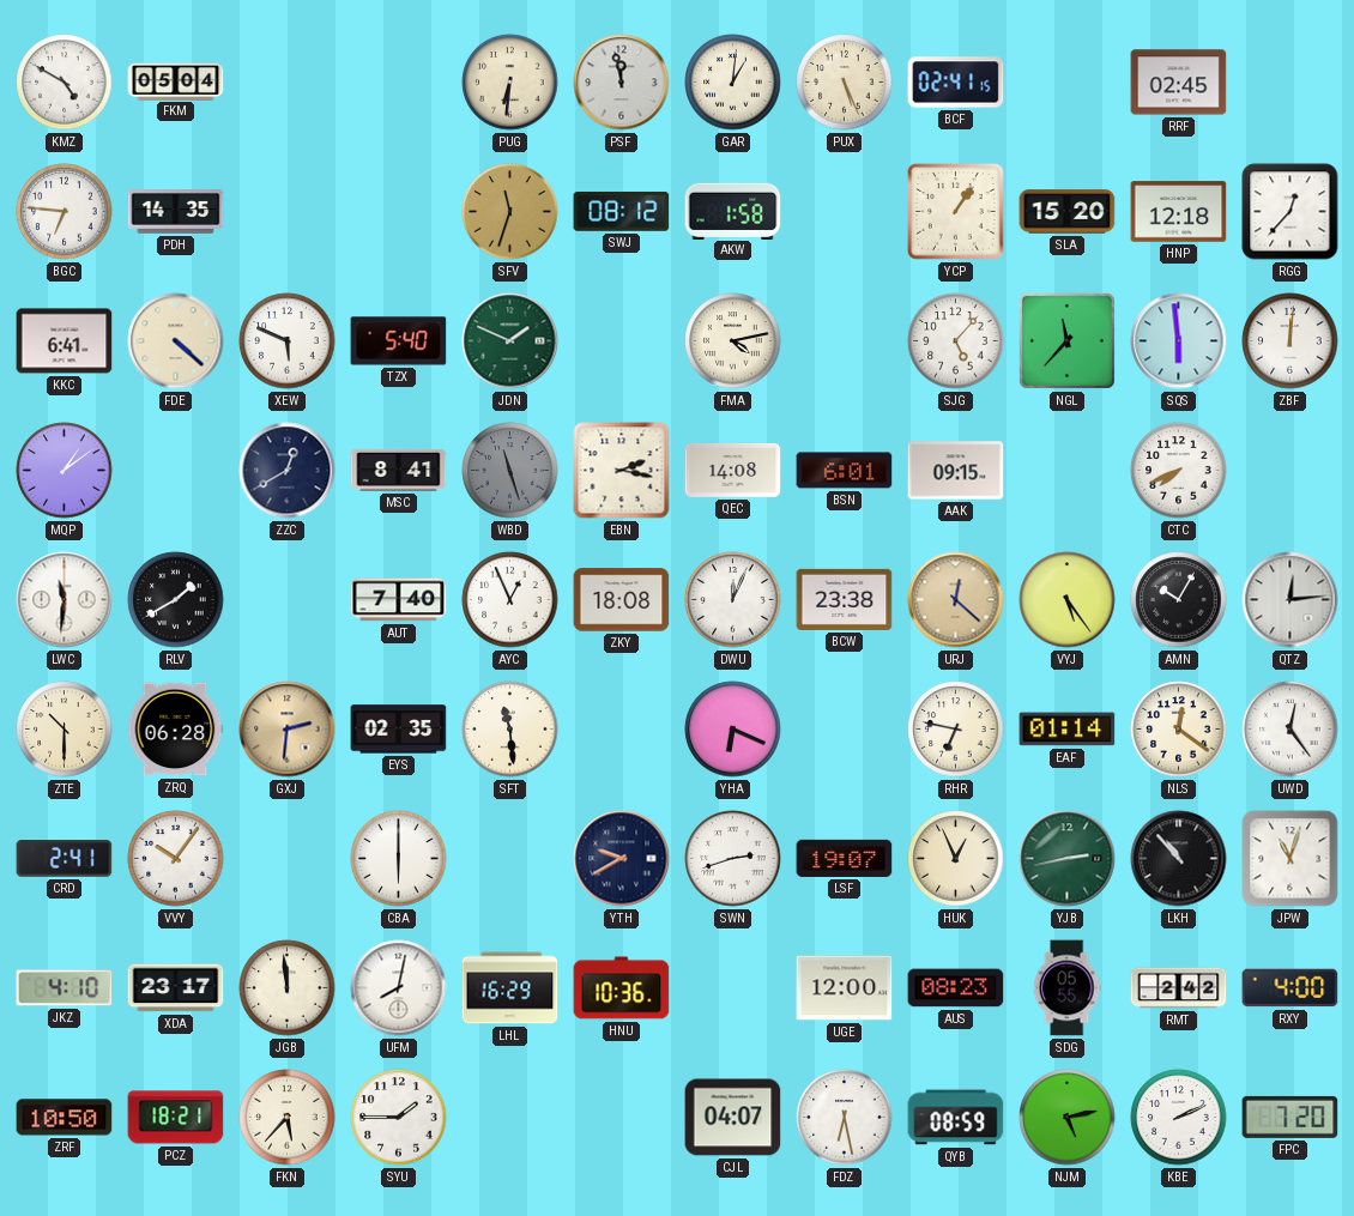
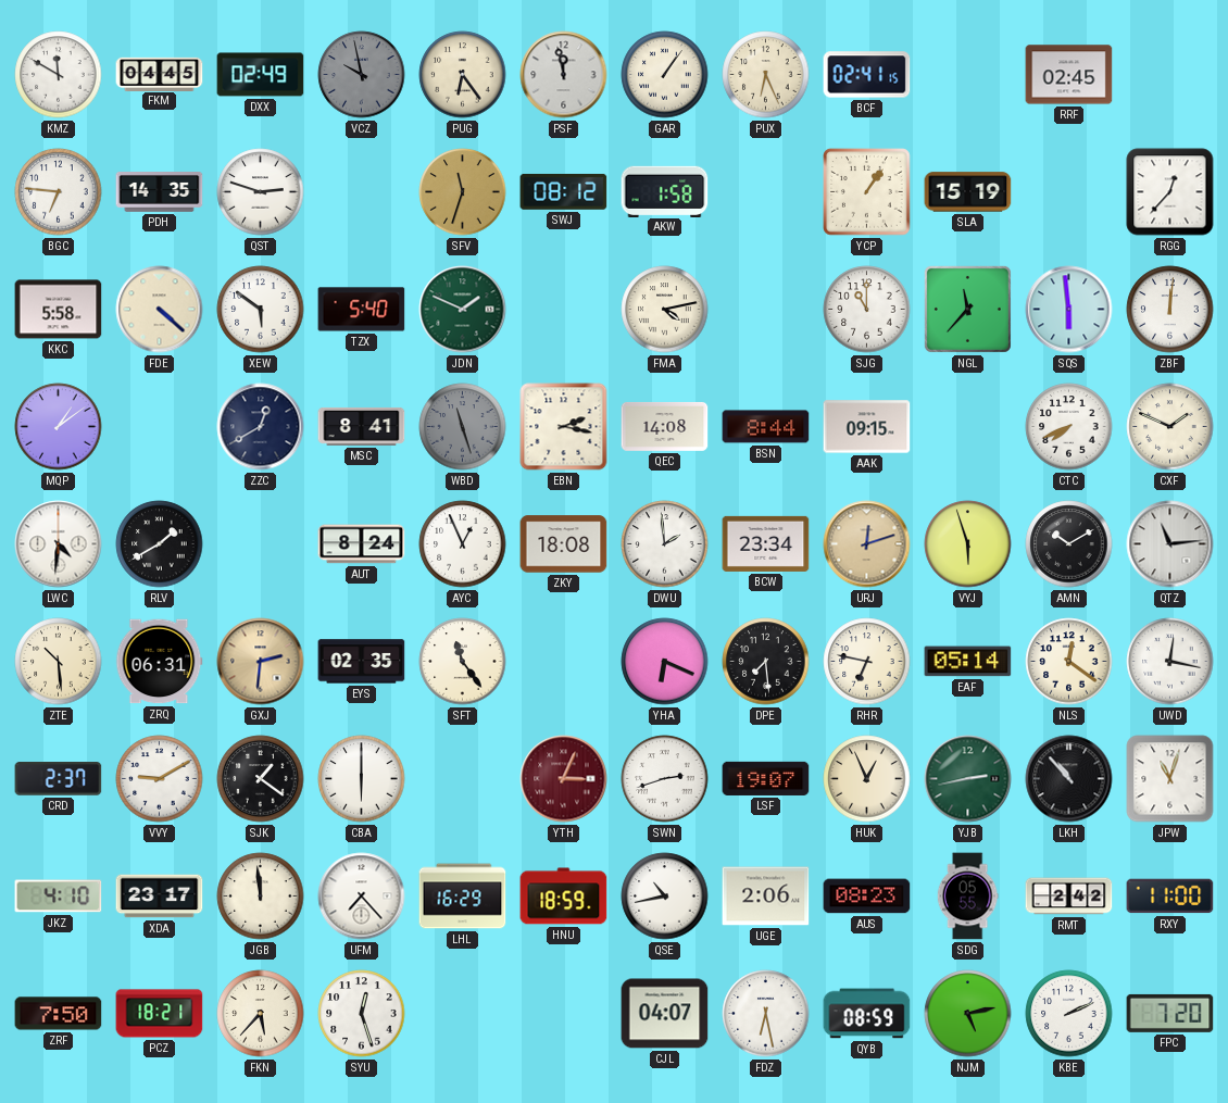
KMZ: 4:50 -> 11:50
FKM: 05:04 -> 04:45
DXX: none -> 02:49
VCZ: none -> 9:58
PUG: 6:31 -> 6:24
GAR: 1:01 -> 1:06
PUX: 5:26 -> 6:26
QST: none -> 2:48
SLA: 15:20 -> 15:19
HNP: 12:18 -> none
KKC: 6:41 -> 5:58
XEW: 5:49 -> 5:51
SJG: 5:07 -> 11:00
BSN: 6:01 -> 8:44
CXF: none -> 1:49
LWC: 11:31 -> 4:31
AUT: 7:40 -> 8:24
DWU: 12:04 -> 1:59
BCW: 23:38 -> 23:34
URJ: 12:22 -> 12:12
VYJ: 5:24 -> 5:57
AMN: 10:05 -> 10:10
QTZ: 12:14 -> 11:14
ZTE: 10:30 -> 10:29
ZRQ: 06:28 -> 06:31
SFT: 11:29 -> 11:24
DPE: none -> 7:29
EAF: 01:14 -> 05:14
UWD: 12:24 -> 12:17
CRD: 2:41 -> 2:37
VVY: 10:06 -> 9:10
SJK: none -> 1:21
YTH: 9:40 -> 3:04
YTH dial: navy -> burgundy
UFM: 8:02 -> 7:23
HNU: 10:36 -> 18:59
QSE: none -> 10:43
UGE: 12:00 -> 2:06
RXY: 4:00 -> 11:00
ZRF: 10:50 -> 7:50
SYU: 1:45 -> 12:27
